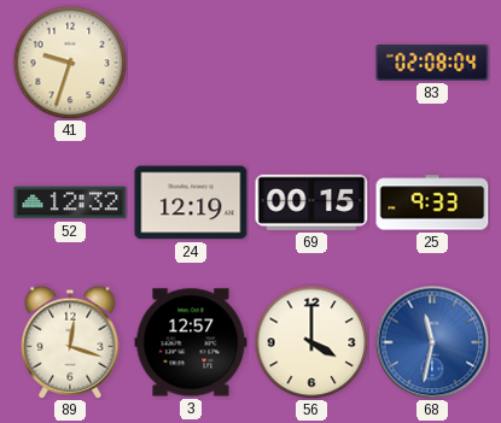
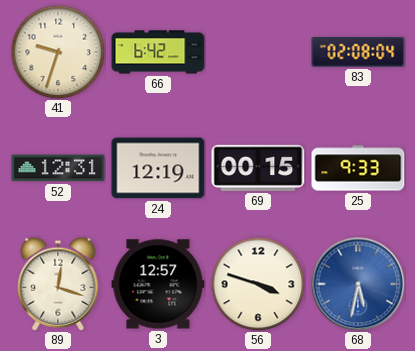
66: none -> 6:42
52: 12:32 -> 12:31
56: 4:00 -> 3:48
68: 11:32 -> 5:32
